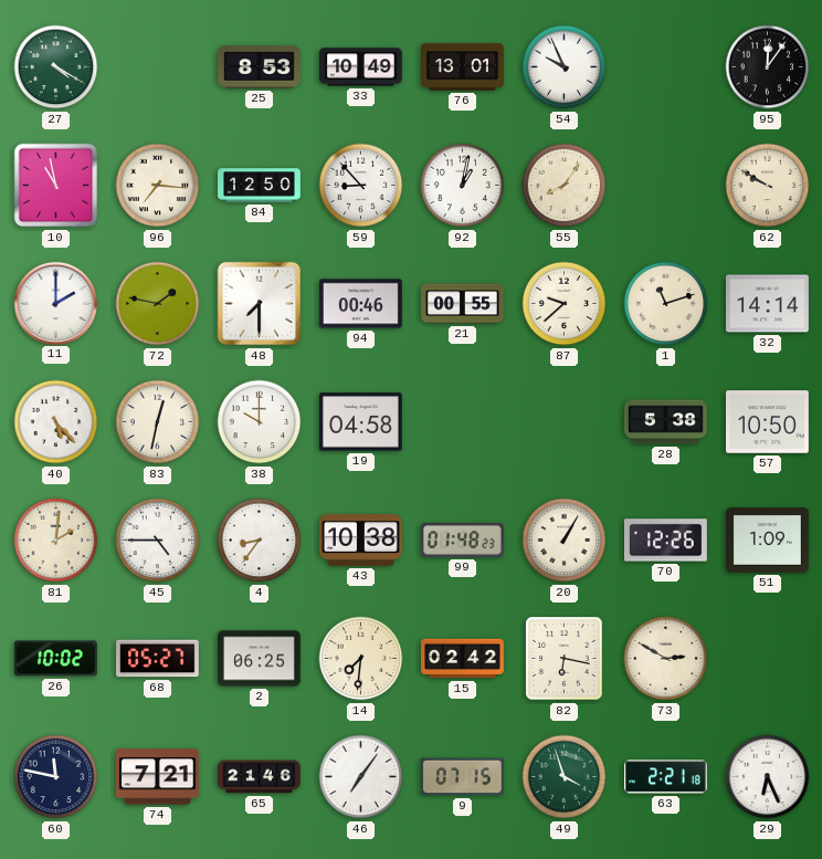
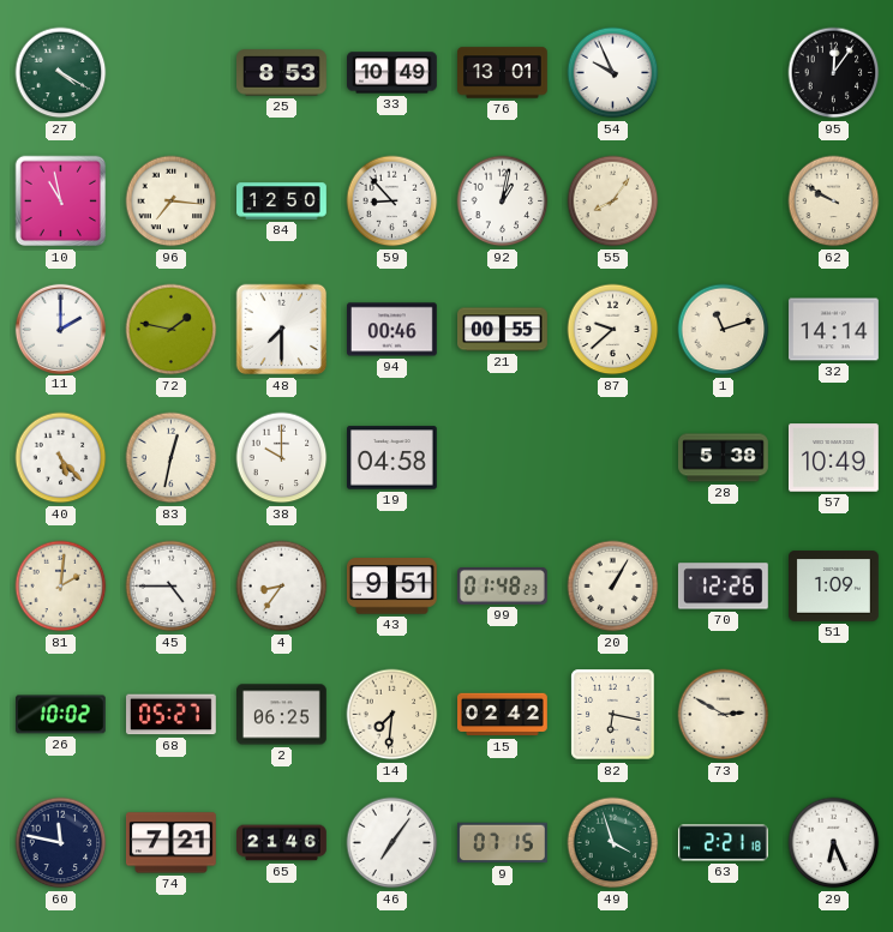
57: 10:50 -> 10:49
43: 10:38 -> 9:51
